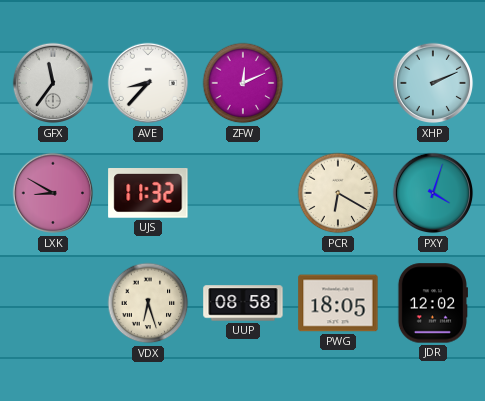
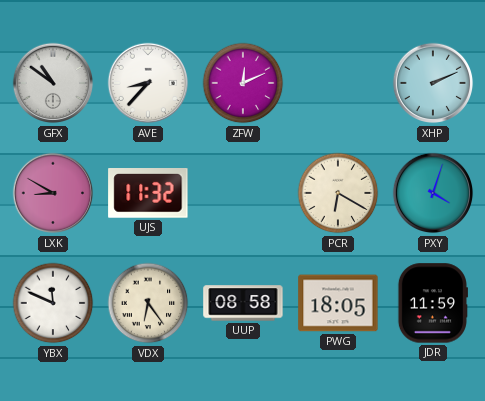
GFX: 11:36 -> 10:51
YBX: none -> 11:49
VDX: 6:27 -> 6:24
JDR: 12:02 -> 11:59
